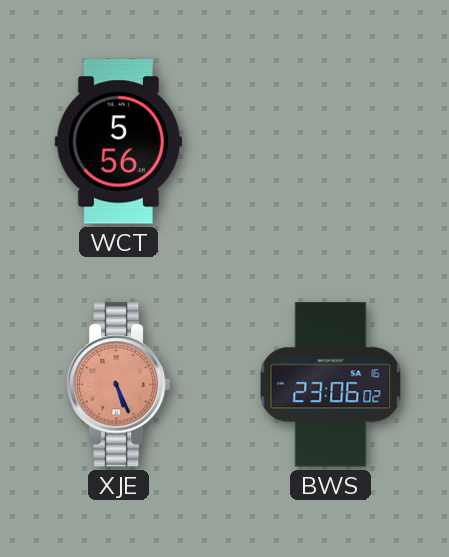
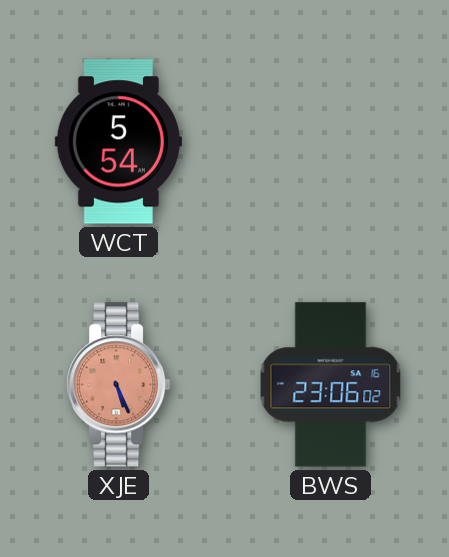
WCT: 5:56 -> 5:54
